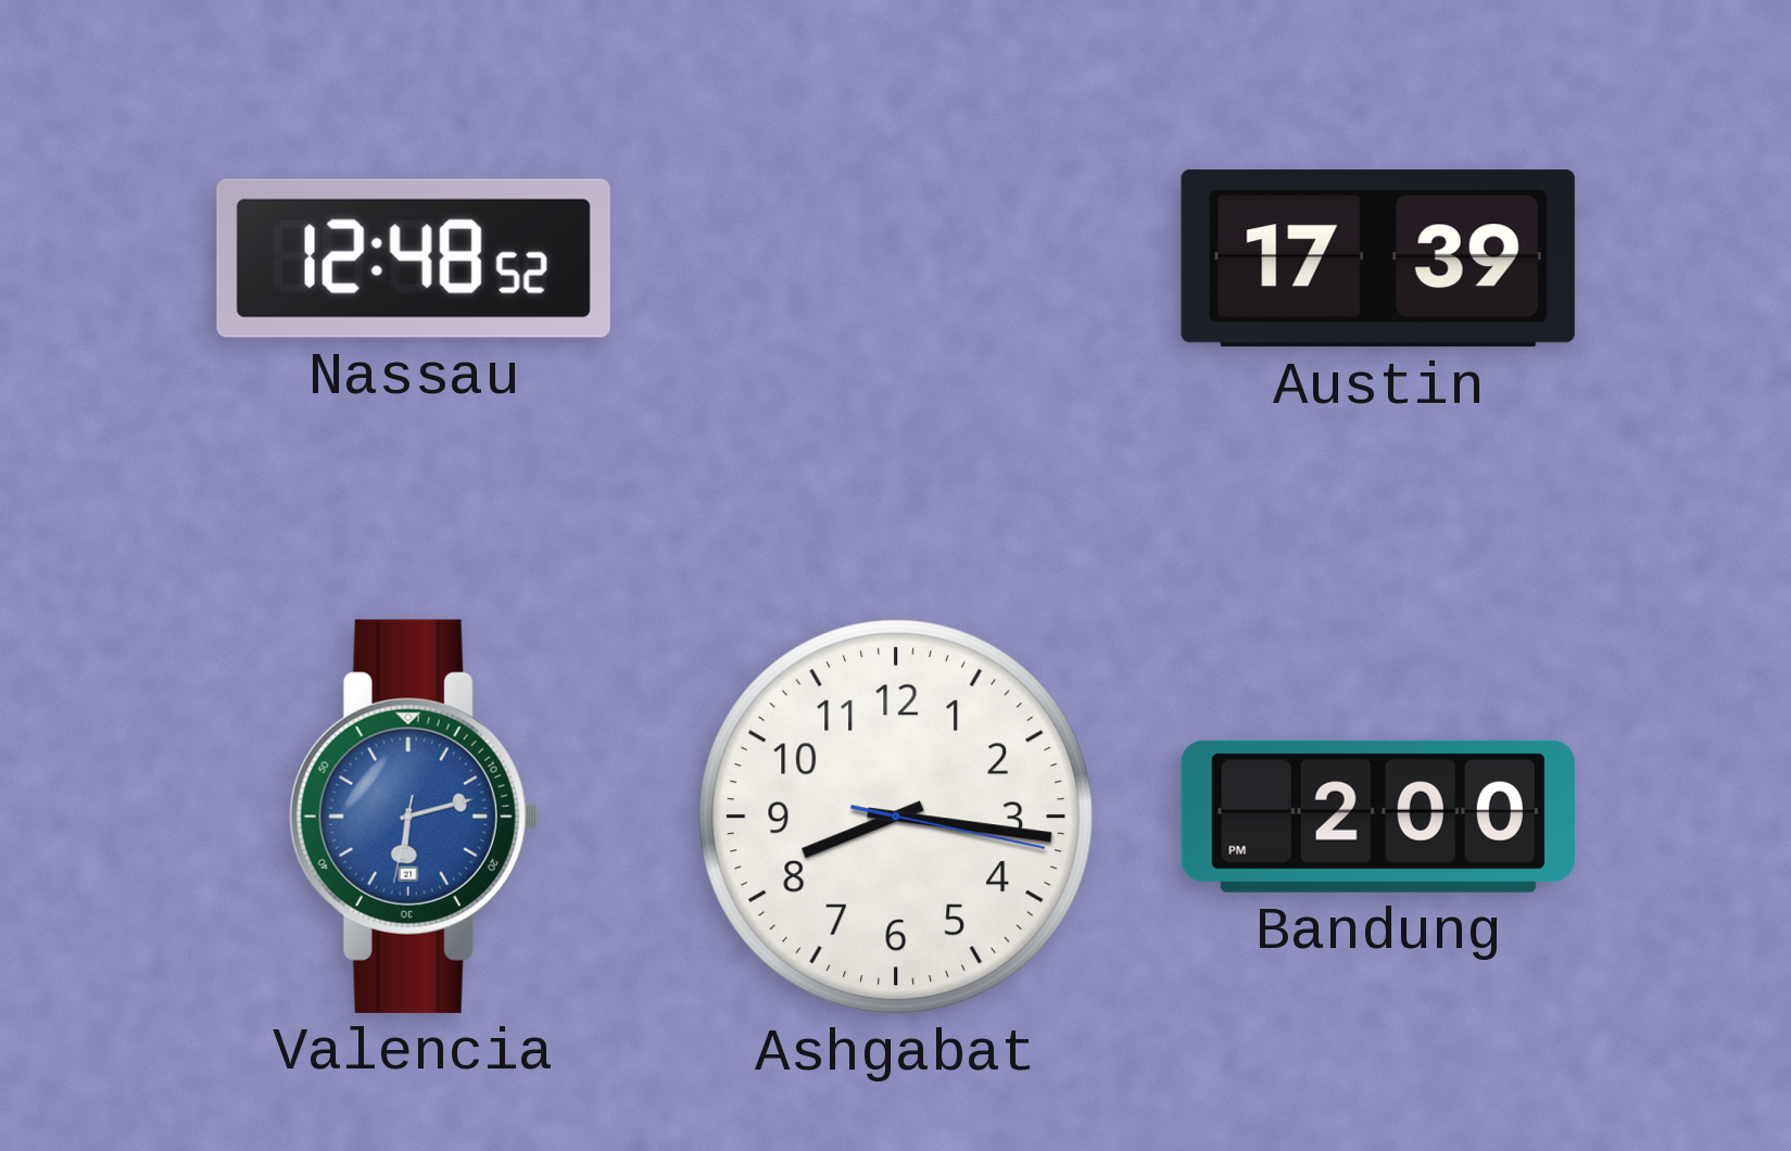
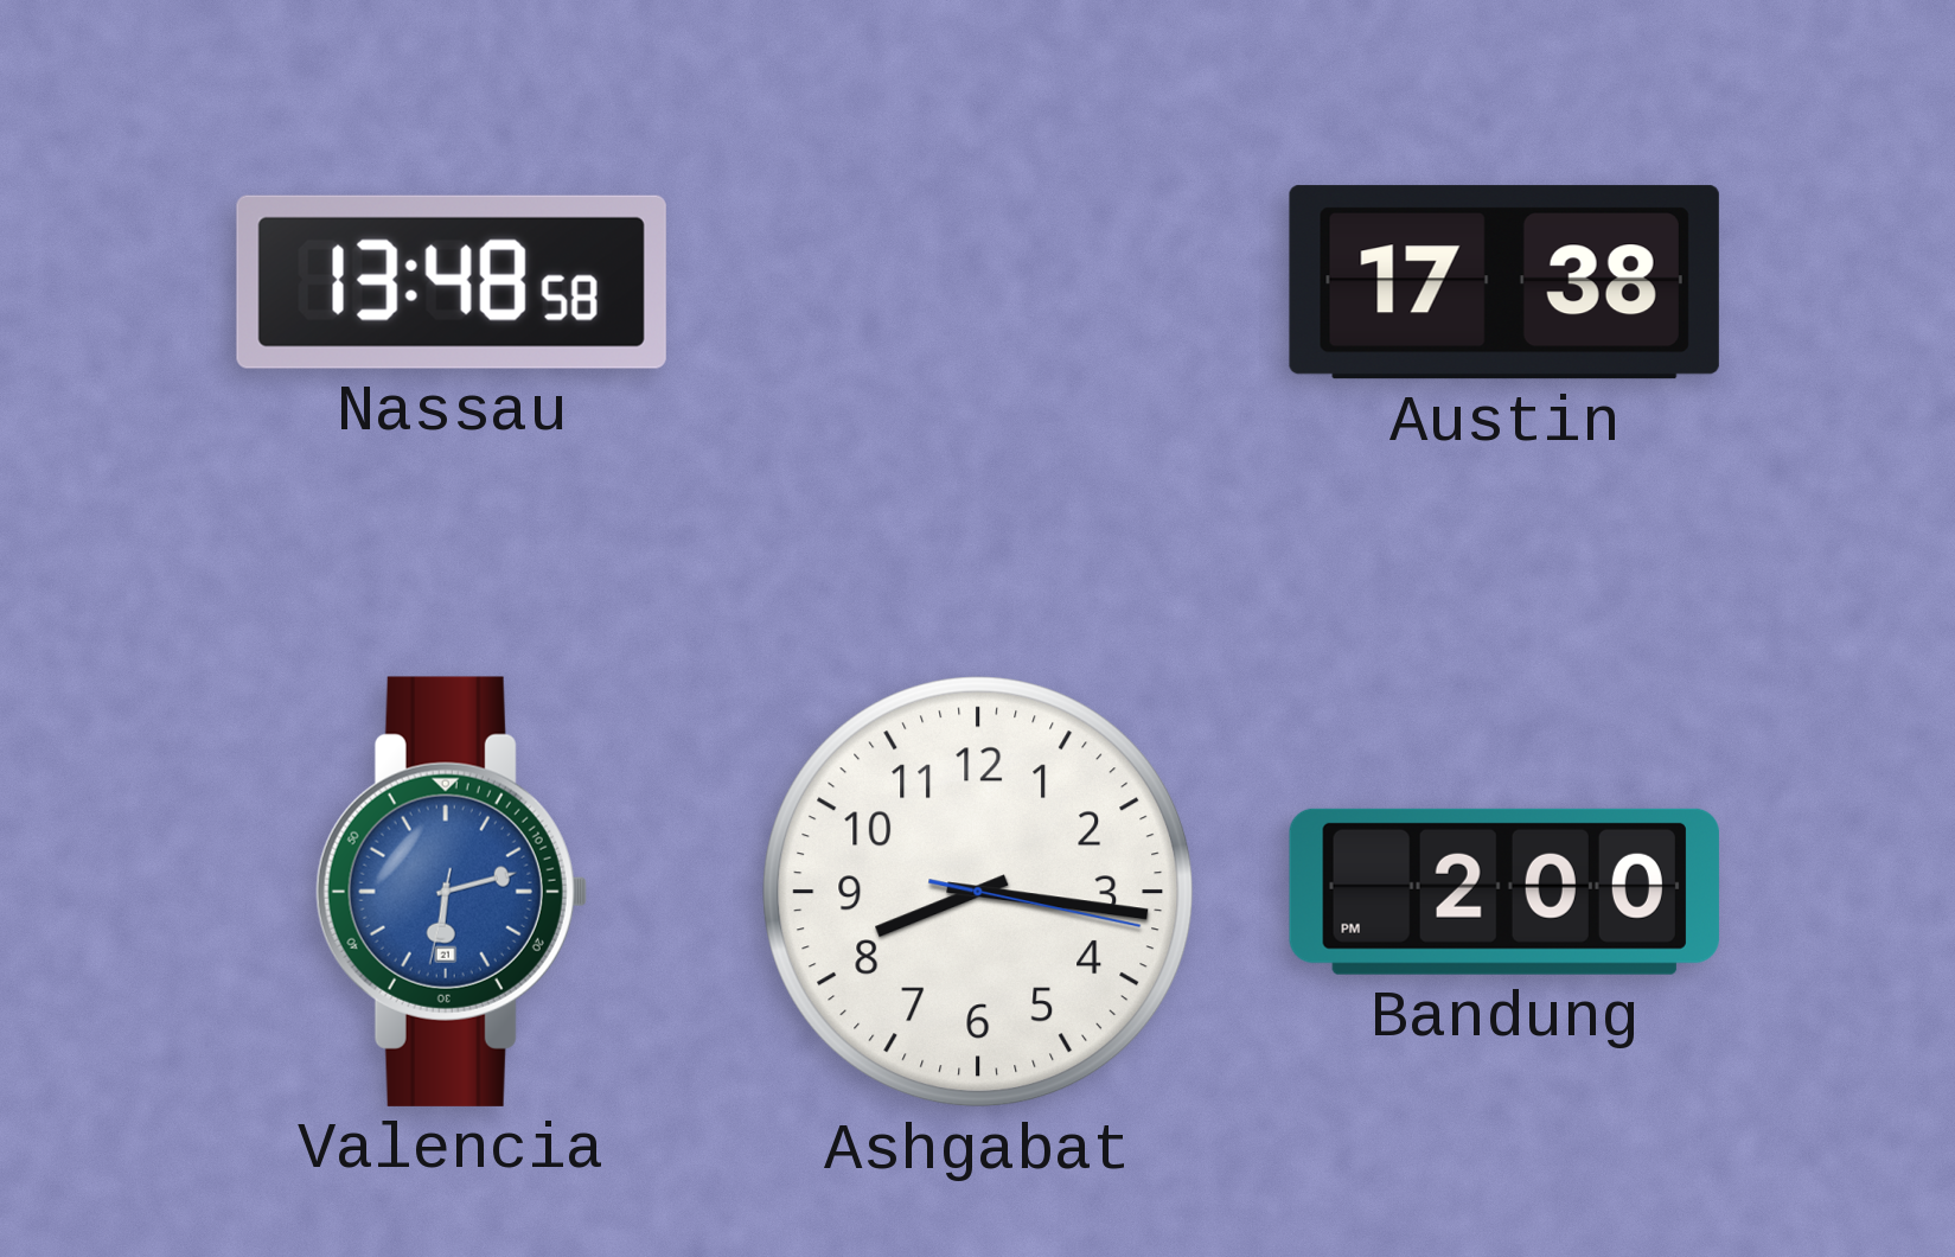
Nassau: 12:48 -> 13:48
Austin: 17:39 -> 17:38
